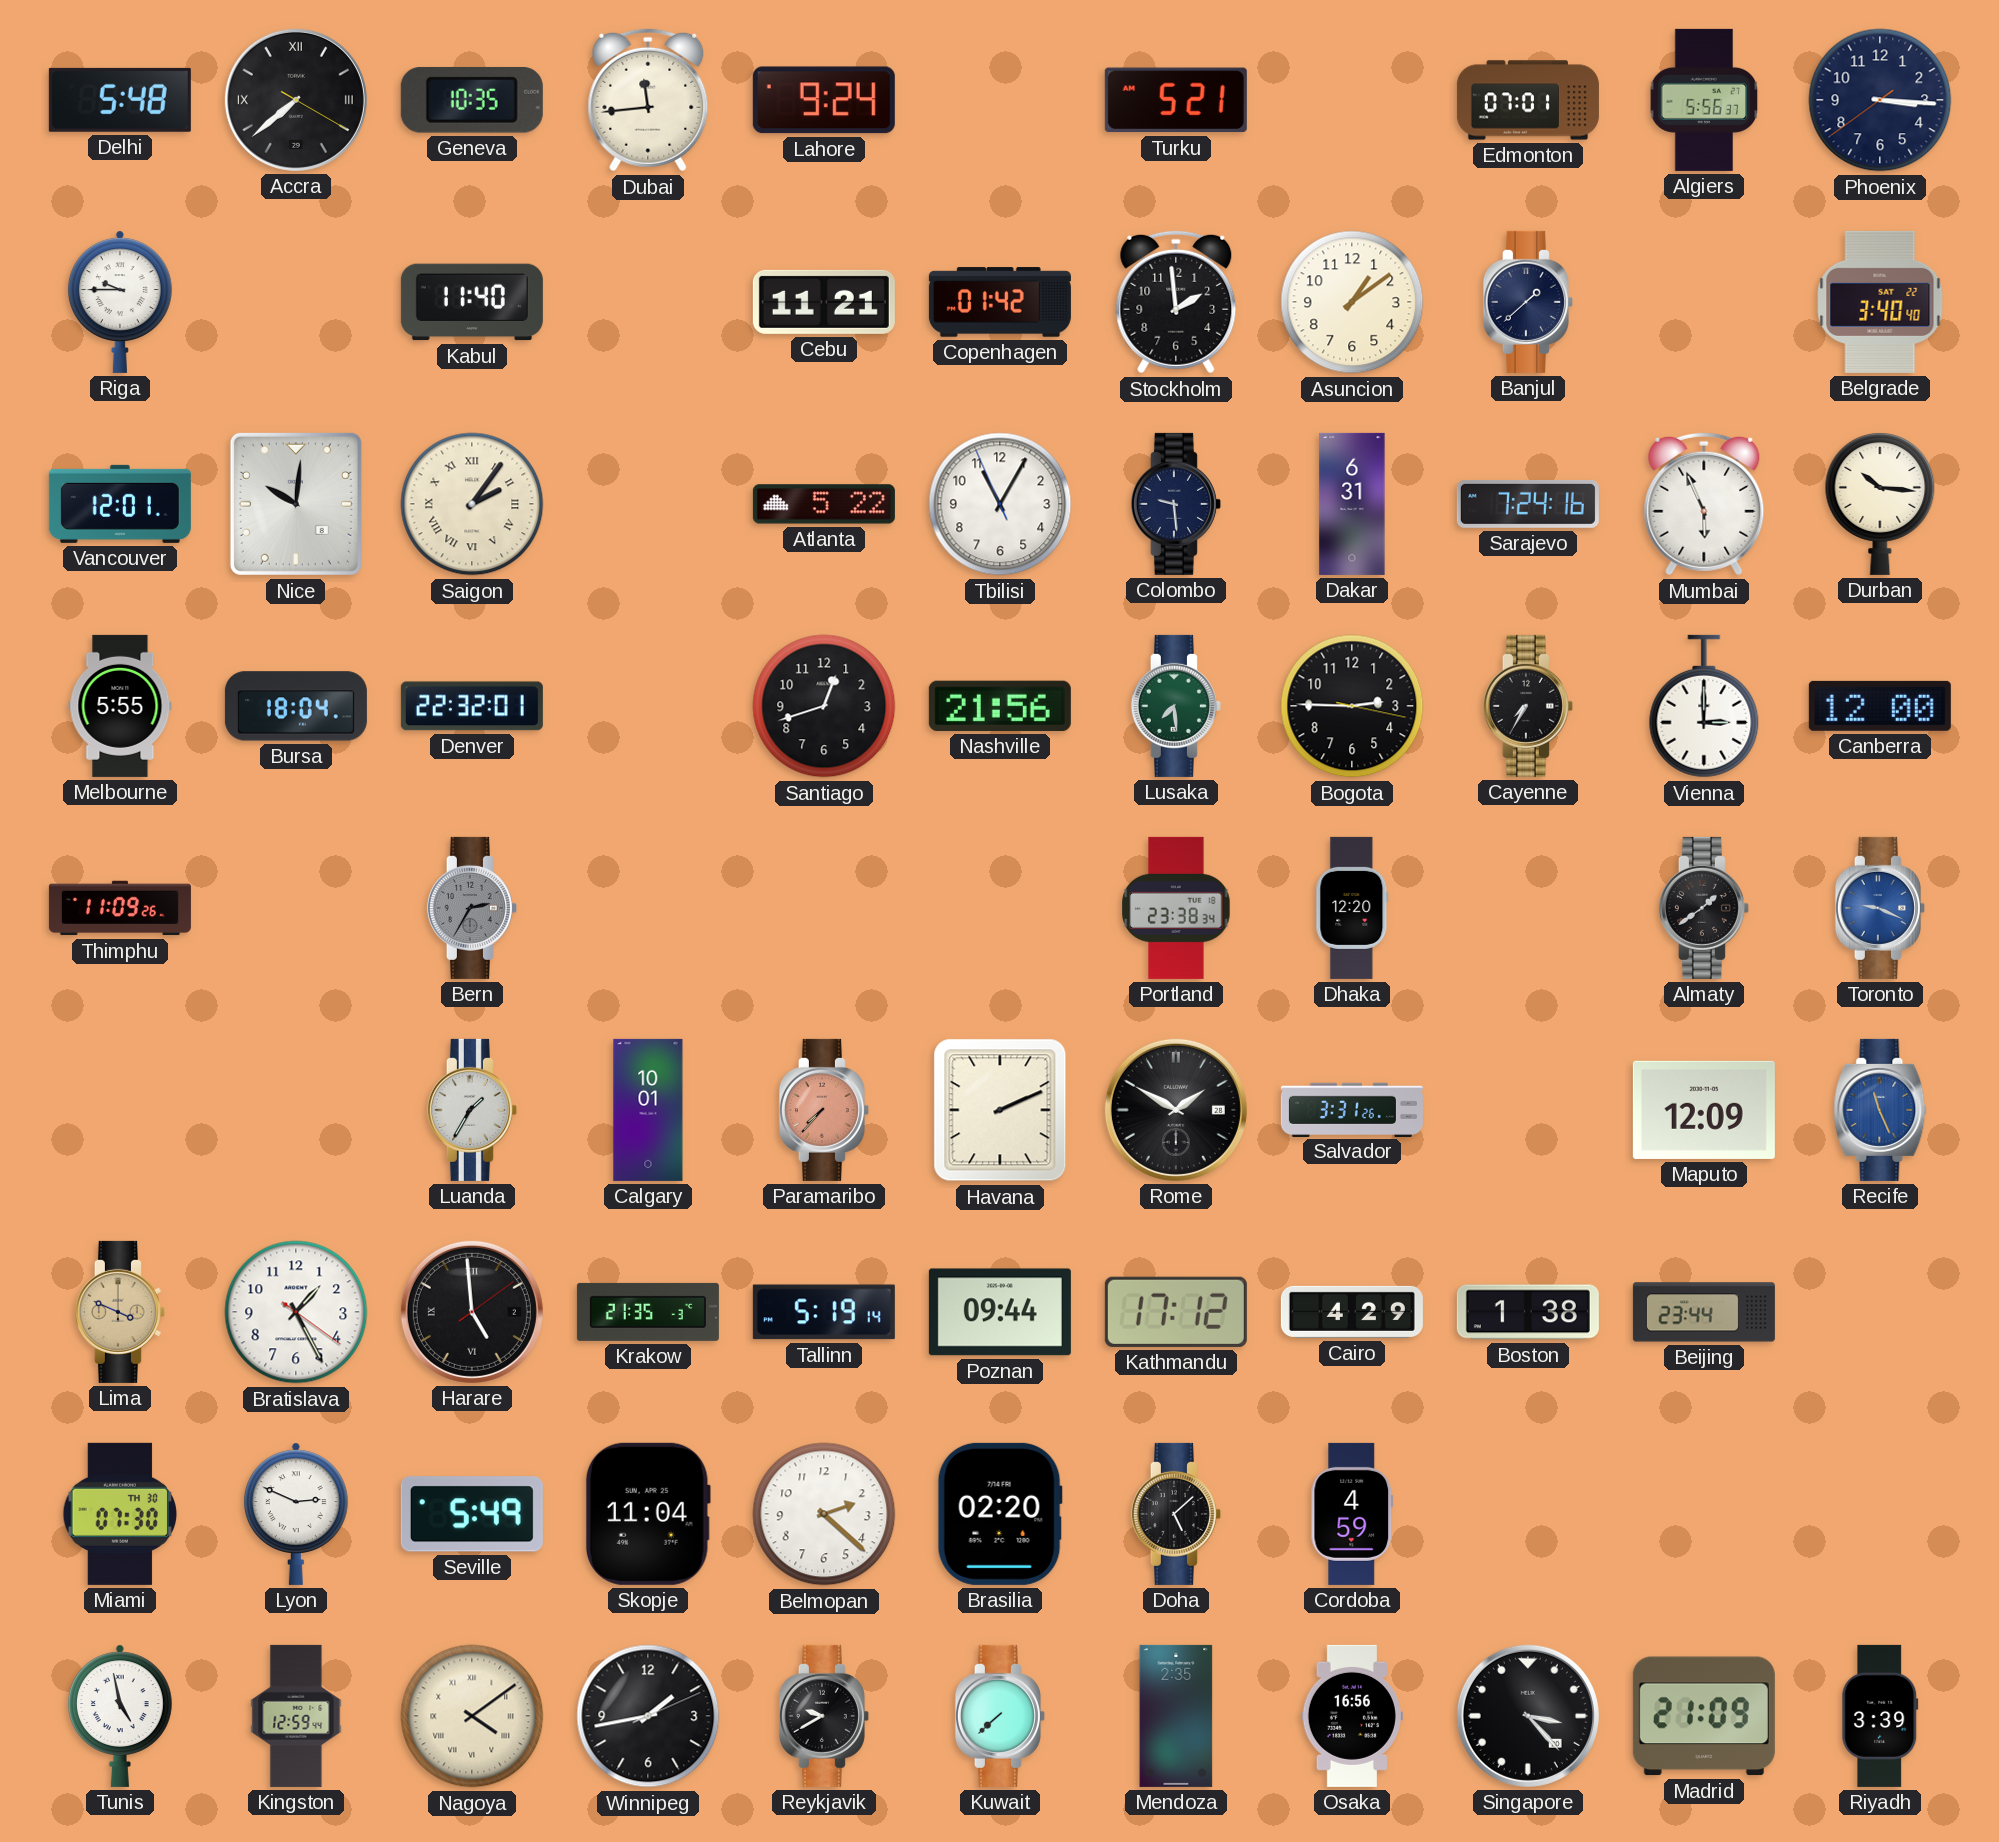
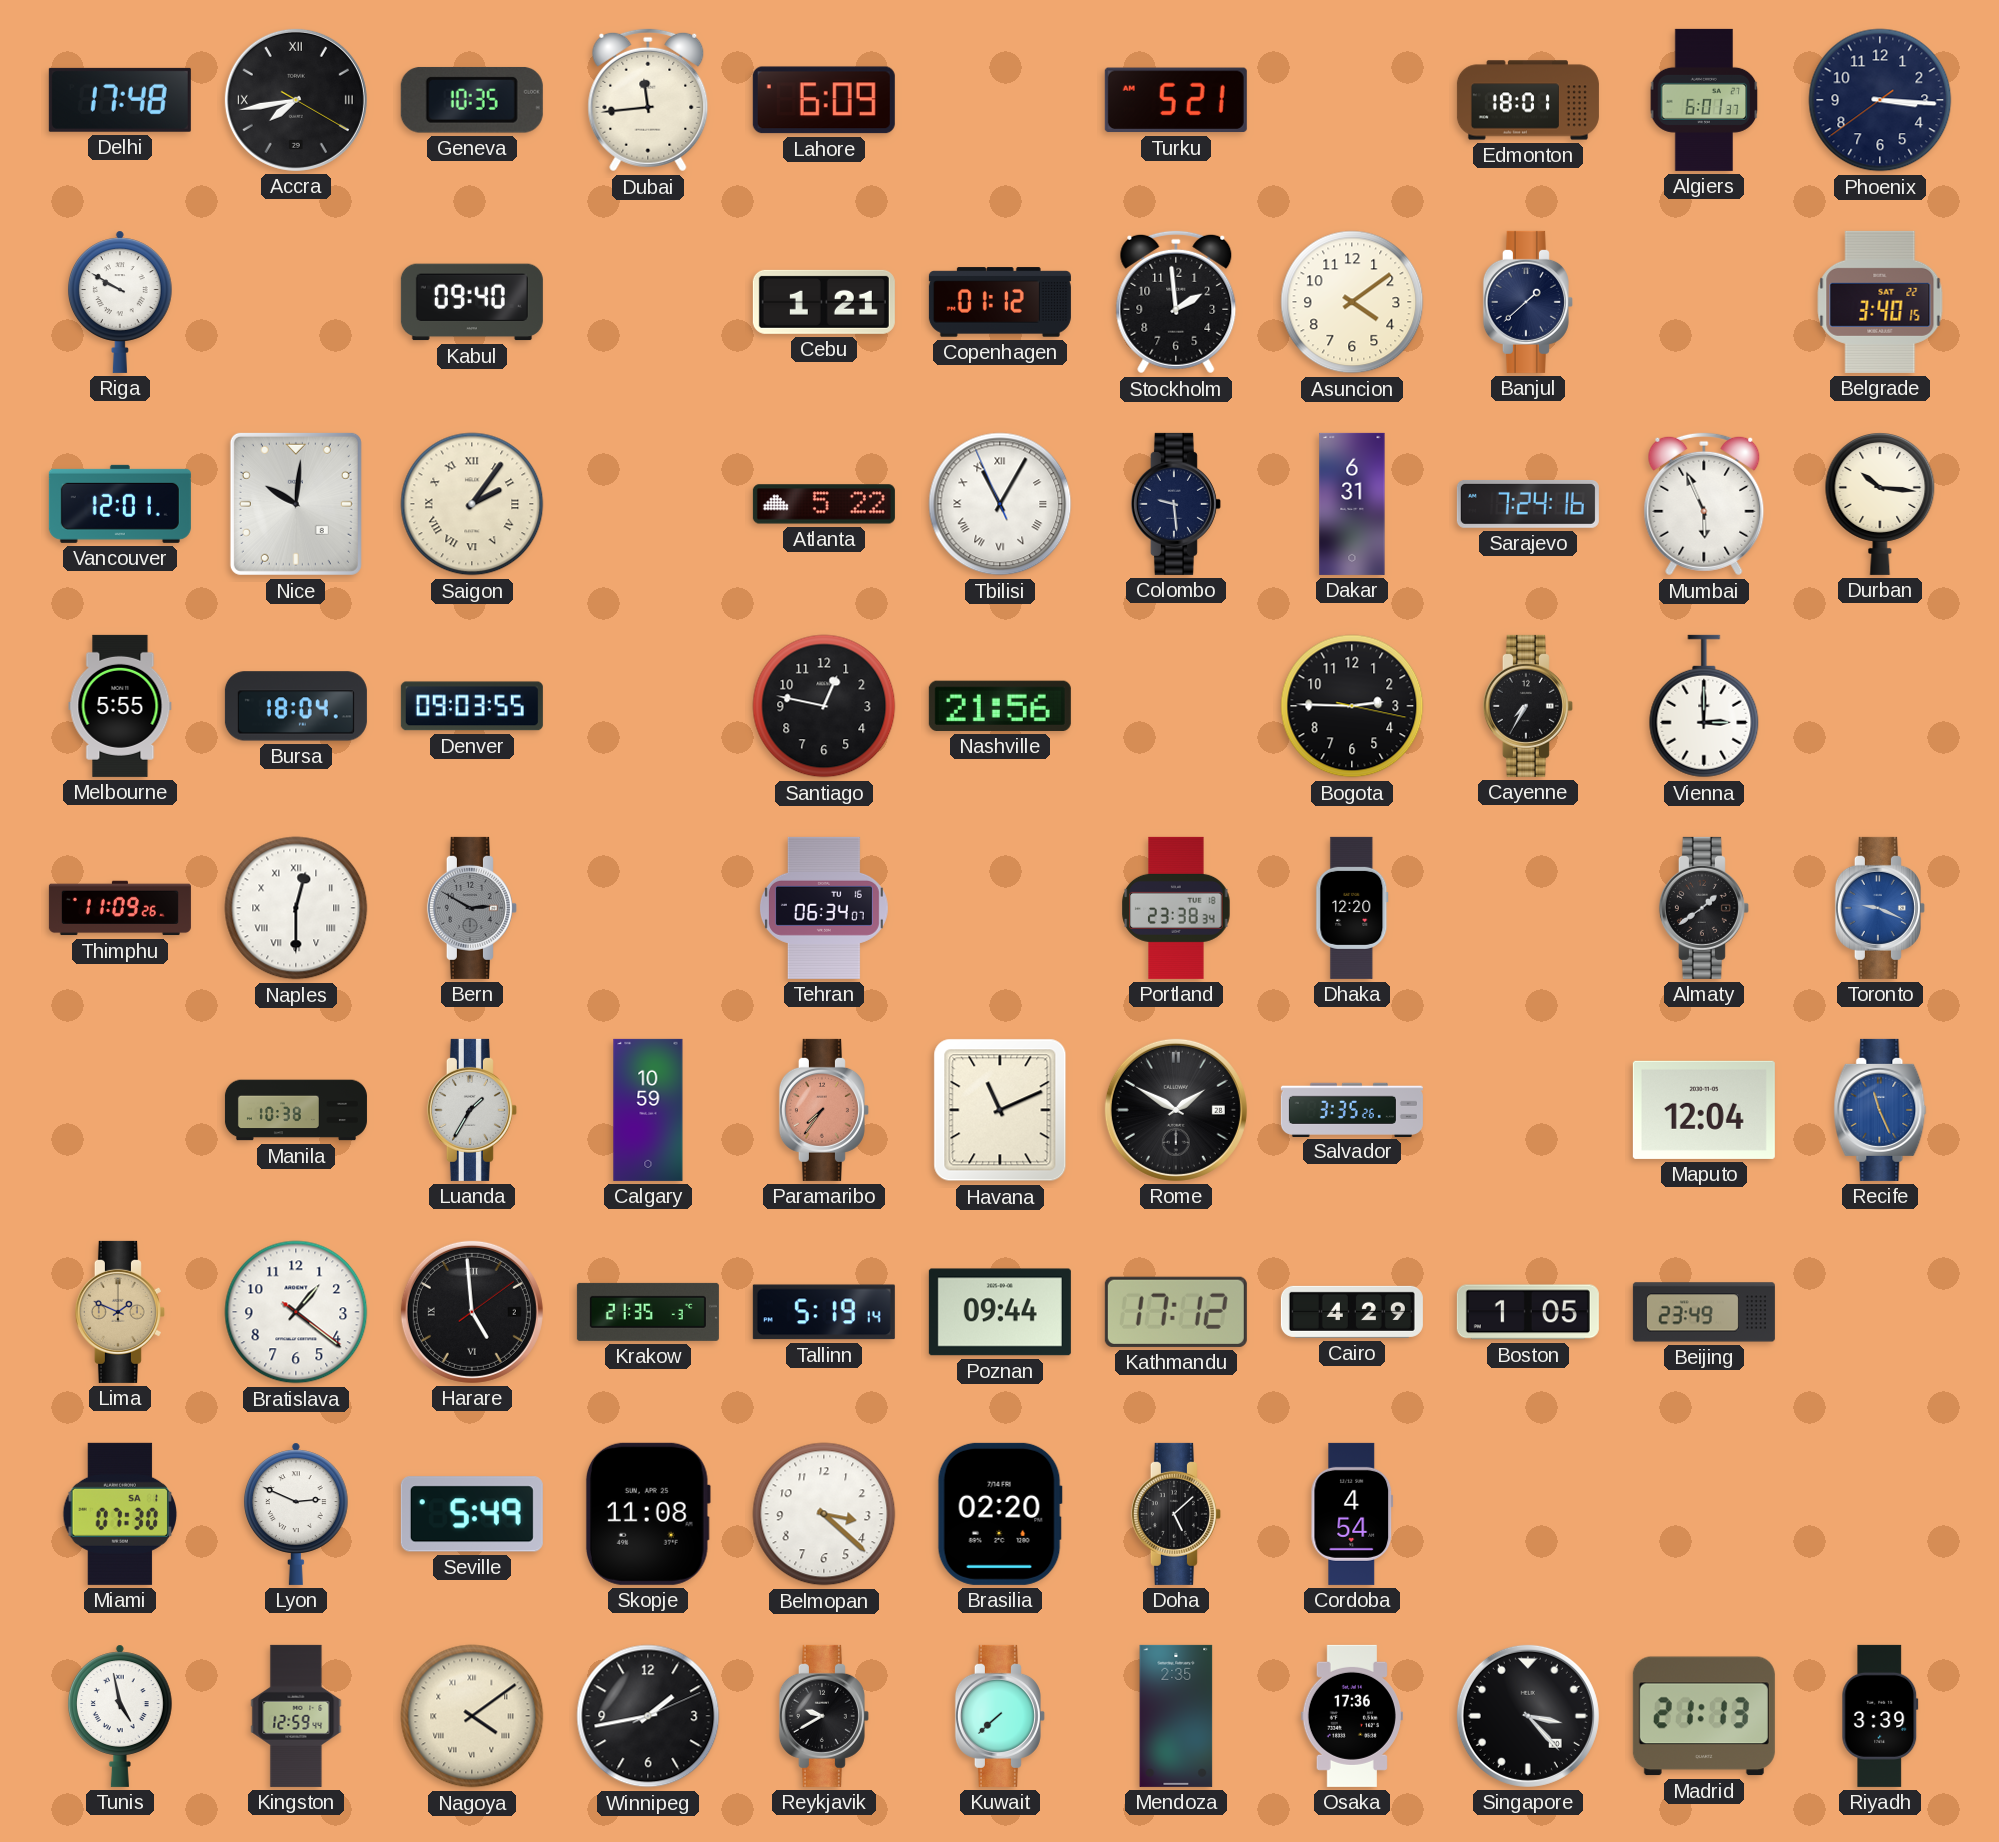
Delhi: 5:48 -> 17:48
Accra: 7:38 -> 7:43
Lahore: 9:24 -> 6:09
Edmonton: 07:01 -> 18:01
Algiers: 5:56 -> 6:01
Riga: 9:45 -> 9:50
Kabul: 11:40 -> 09:40
Cebu: 11:21 -> 1:21
Copenhagen: 01:42 -> 01:12
Asuncion: 1:09 -> 4:09
Belgrade: 3:40:40 -> 3:40:15
Tbilisi numerals: Arabic -> Roman
Denver: 22:32 -> 09:03
Santiago: 12:42 -> 12:47
Lusaka: 7:29 -> none
Canberra: 12:00 -> none
Naples: none -> 12:30
Bern: 2:35 -> 2:50
Tehran: none -> 06:34
Manila: none -> 10:38
Calgary: 10:01 -> 10:59
Paramaribo: 7:37 -> 7:36
Havana: 2:11 -> 11:11
Salvador: 3:31 -> 3:35
Maputo: 12:09 -> 12:04
Lima: 3:49 -> 1:49
Bratislava: 1:25 -> 1:21
Boston: 1:38 -> 1:05
Beijing: 23:44 -> 23:49
Miami date: TH 30 -> SA 1
Skopje: 11:04 -> 11:08
Belmopan: 2:22 -> 3:22
Cordoba: 4:59 -> 4:54
Osaka: 16:56 -> 17:36
Madrid: 21:09 -> 21:13
